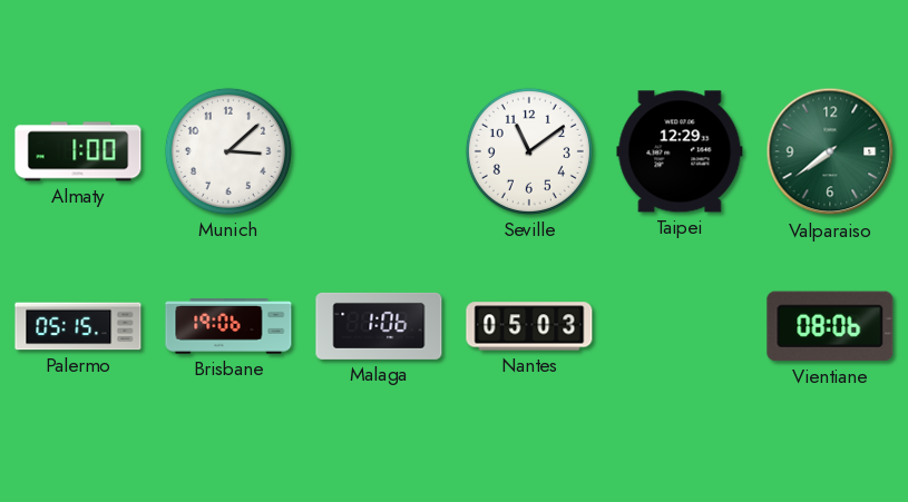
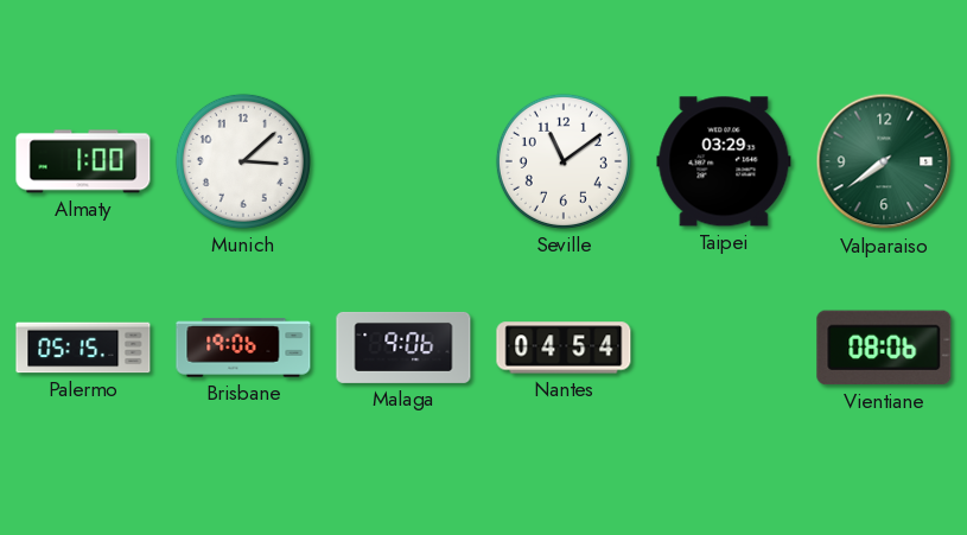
Taipei: 12:29 -> 03:29
Malaga: 1:06 -> 9:06
Nantes: 05:03 -> 04:54
